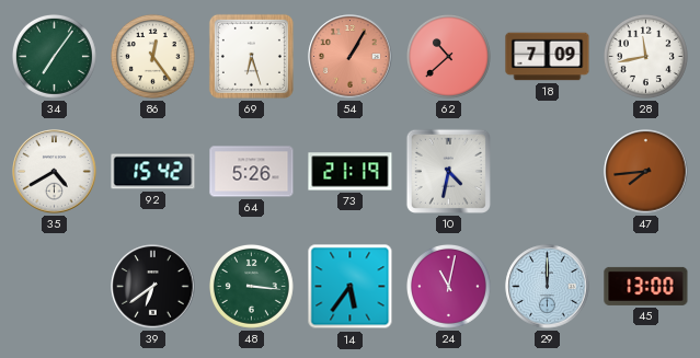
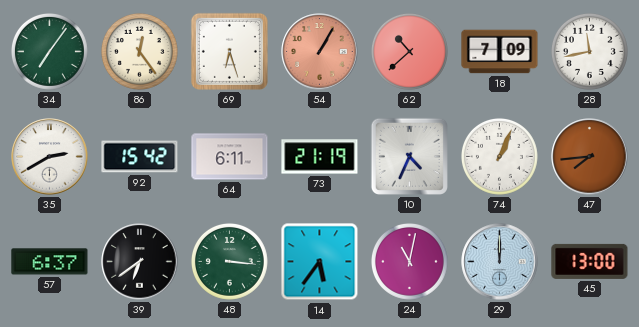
35: 4:40 -> 2:40
64: 5:26 -> 6:11
10: 4:32 -> 4:34
74: none -> 1:04
57: none -> 6:37
